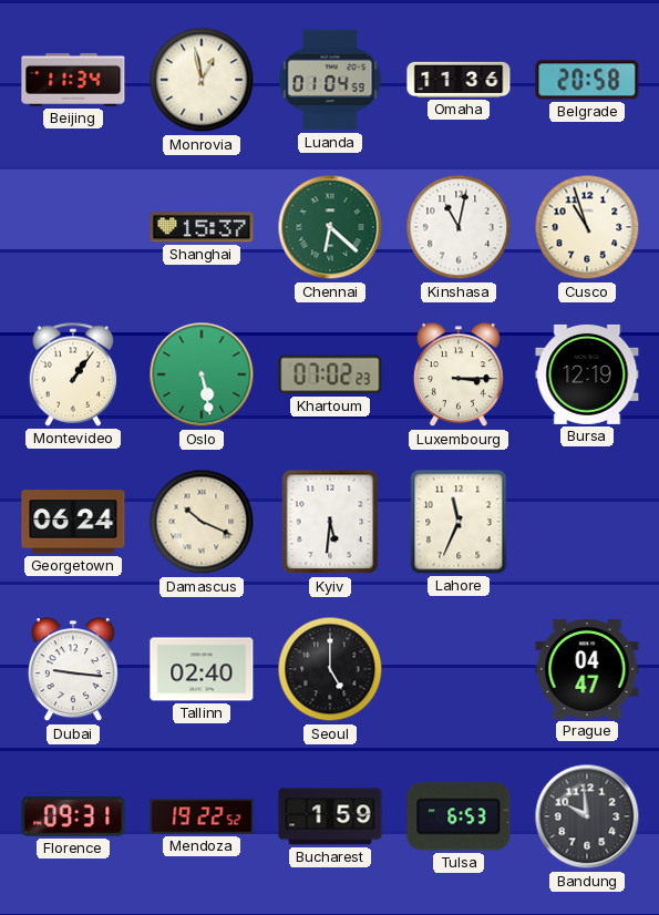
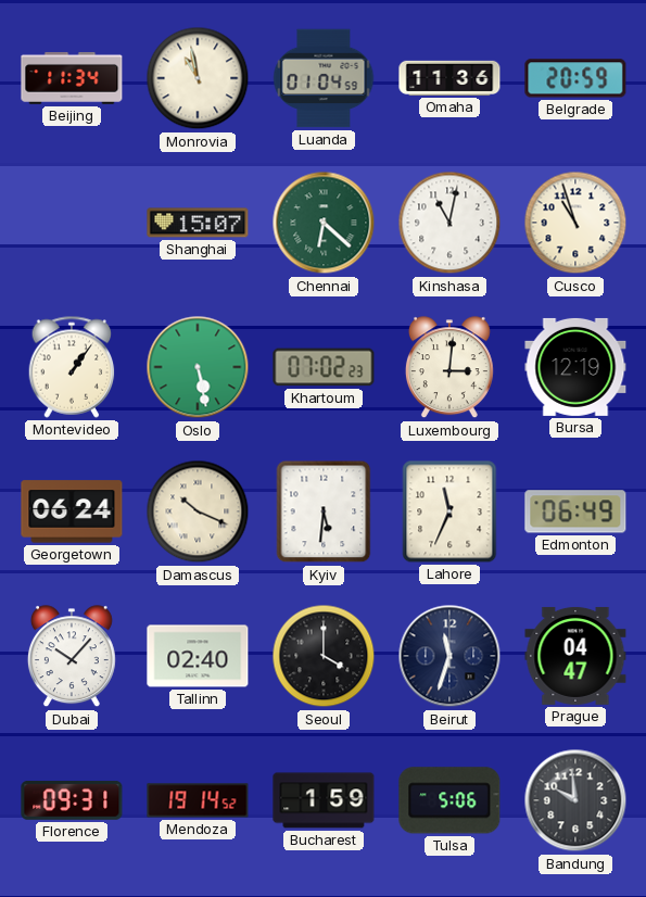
Monrovia: 12:58 -> 10:58
Belgrade: 20:58 -> 20:59
Shanghai: 15:37 -> 15:07
Luxembourg: 3:15 -> 3:01
Edmonton: none -> 06:49
Dubai: 9:16 -> 10:07
Seoul: 5:00 -> 4:00
Beirut: none -> 11:33
Mendoza: 19:22 -> 19:14
Tulsa: 6:53 -> 5:06
